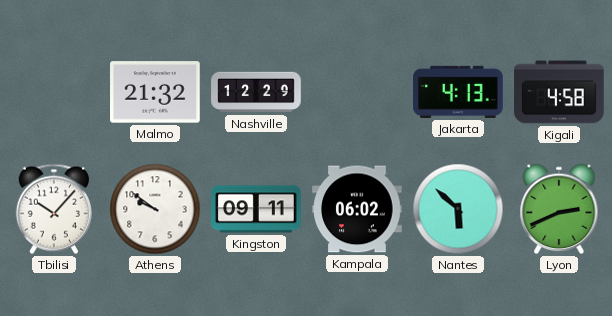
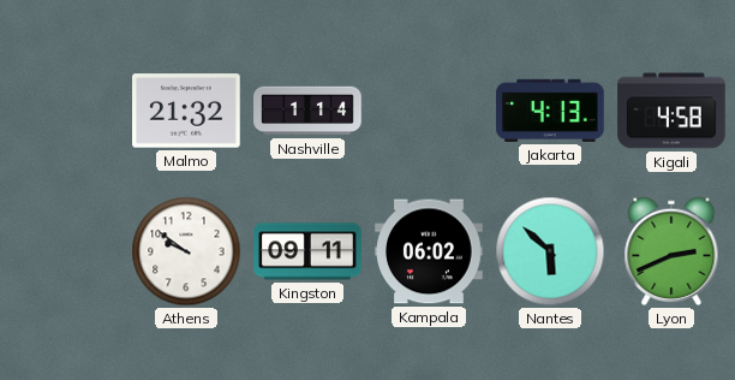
Nashville: 12:29 -> 1:14
Tbilisi: 10:07 -> none
